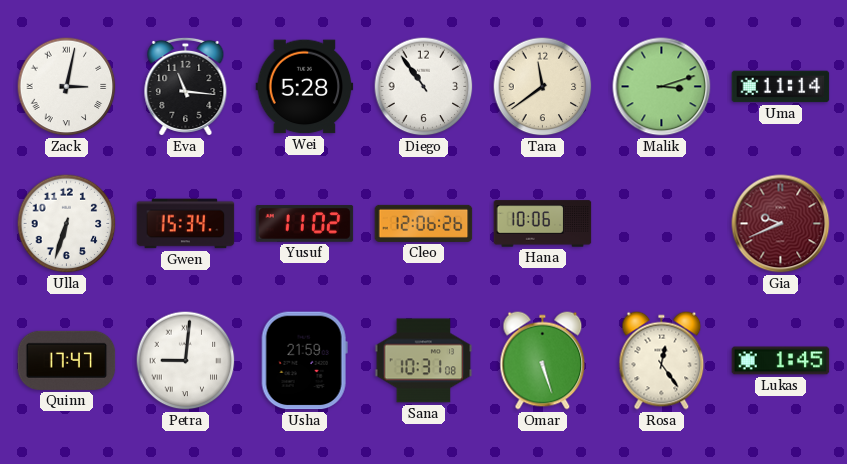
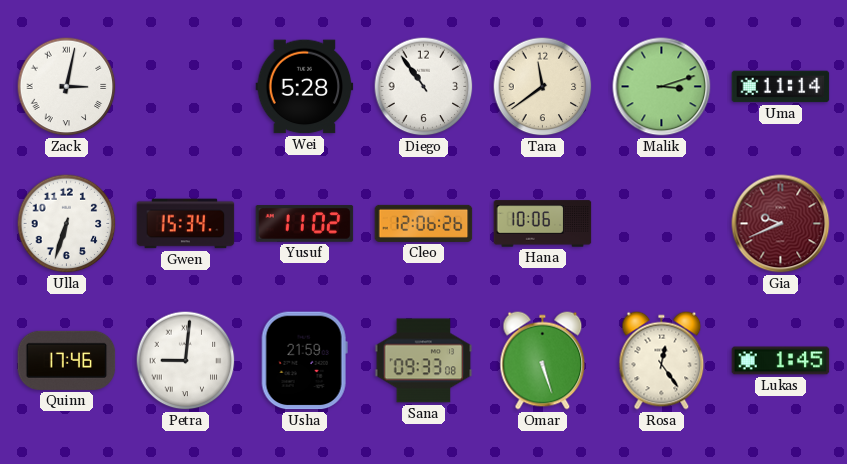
Eva: 11:16 -> none
Quinn: 17:47 -> 17:46
Sana: 10:31 -> 09:33
